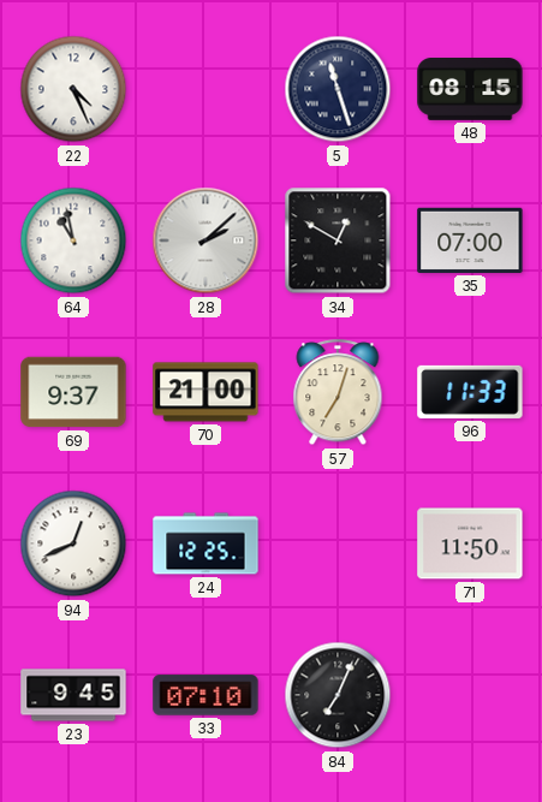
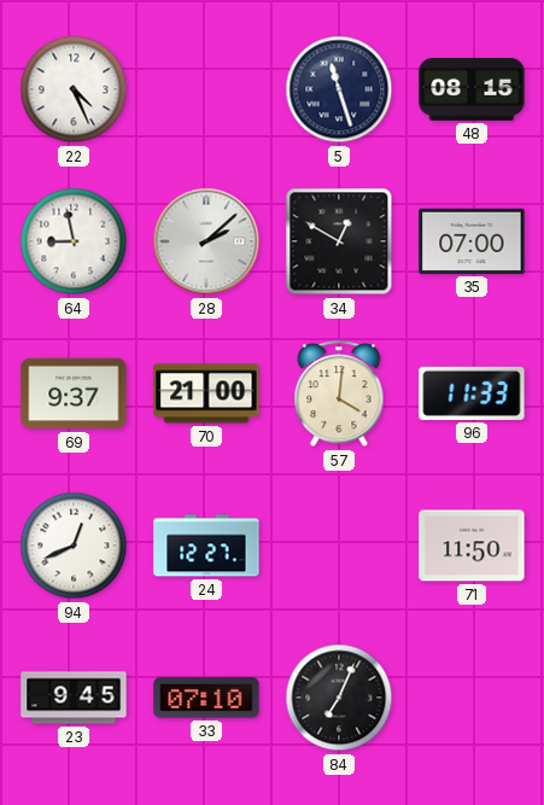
64: 10:58 -> 8:58
57: 7:03 -> 4:01
24: 12:25 -> 12:27
